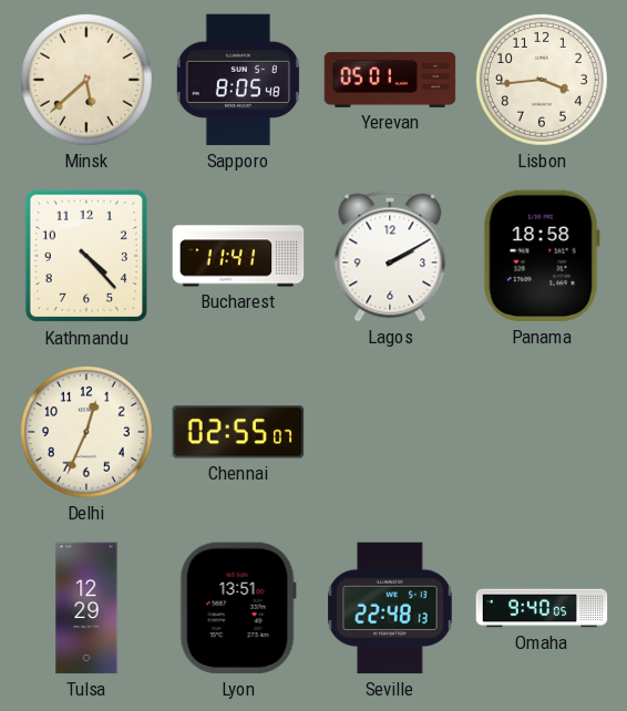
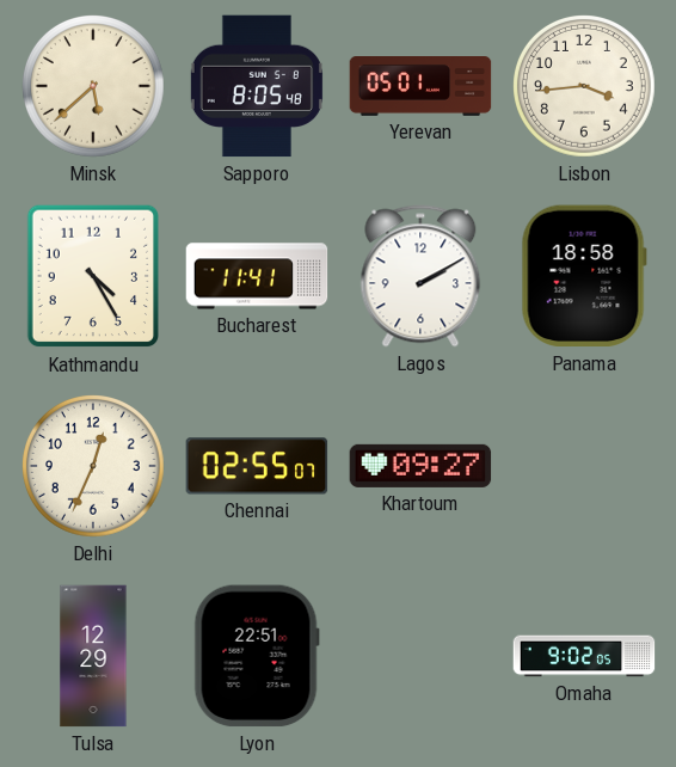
Kathmandu: 4:23 -> 4:25
Khartoum: none -> 09:27
Lyon: 13:51 -> 22:51
Seville: 22:48 -> none
Omaha: 9:40 -> 9:02
